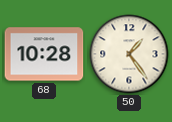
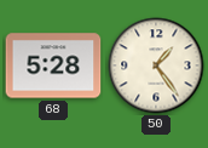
68: 10:28 -> 5:28
